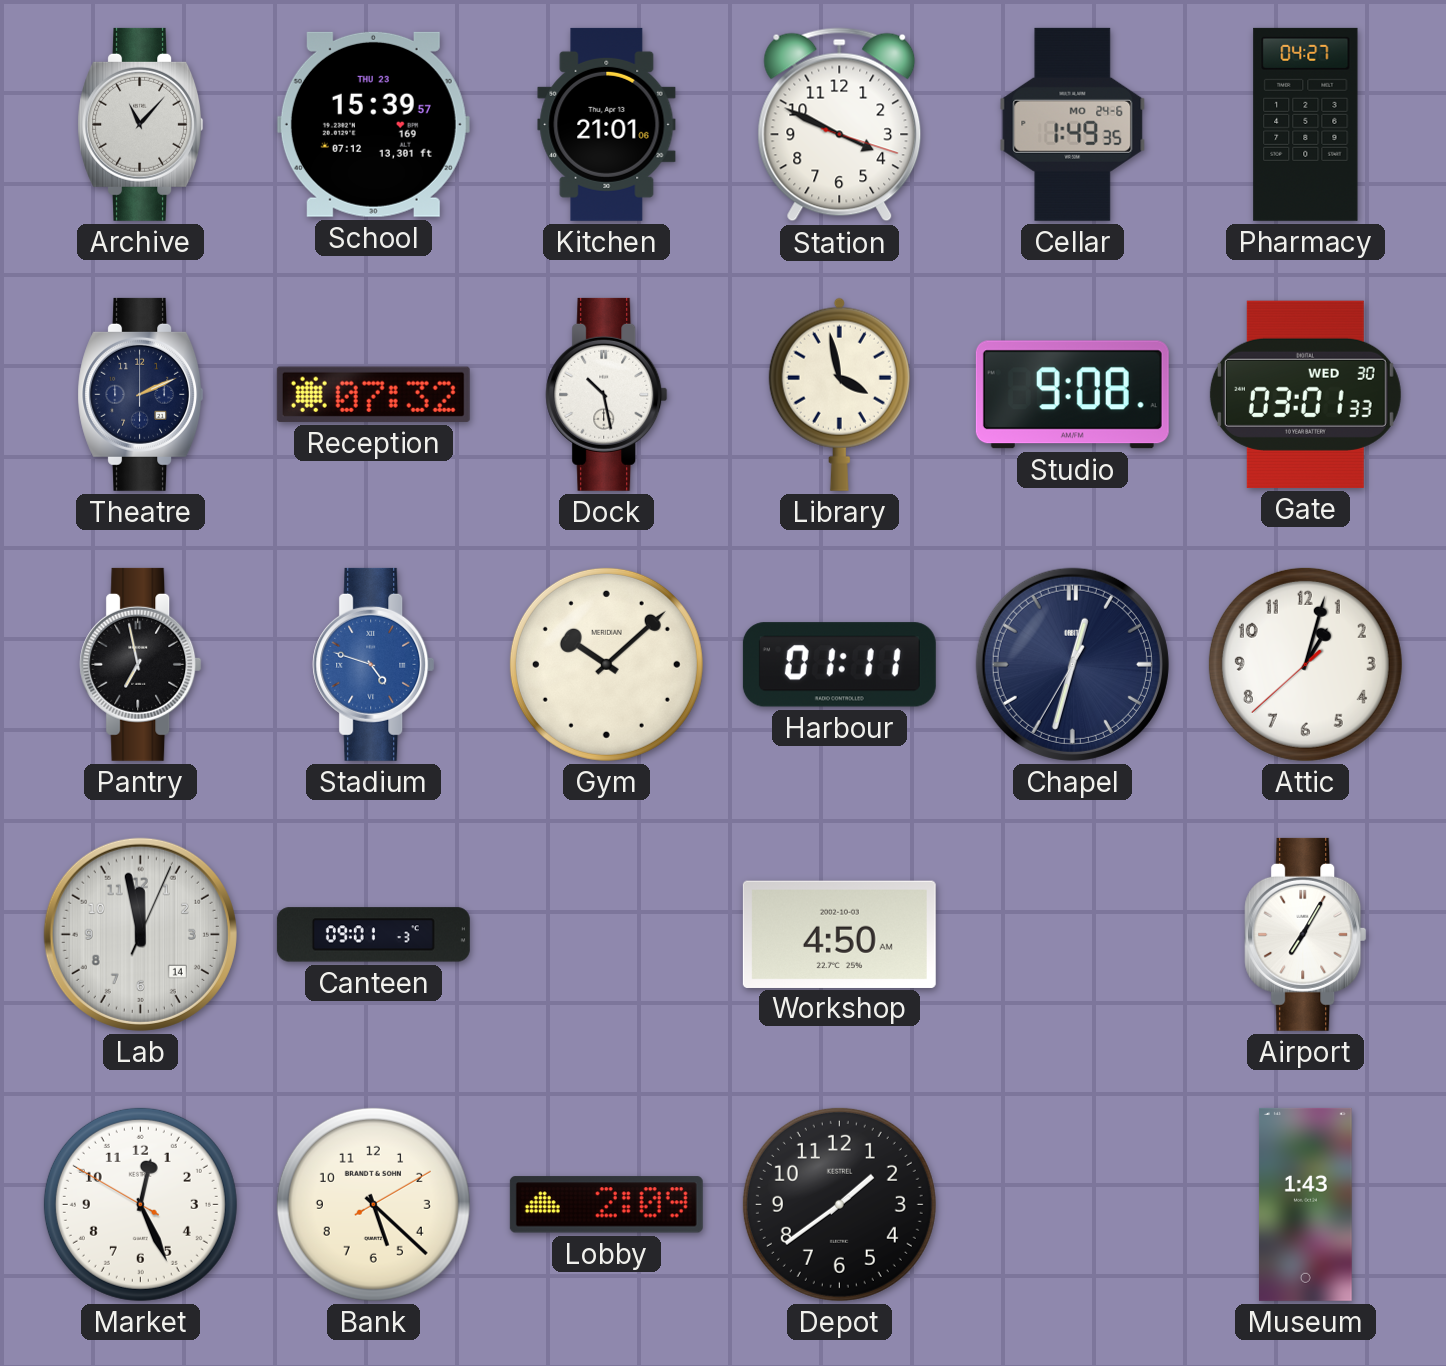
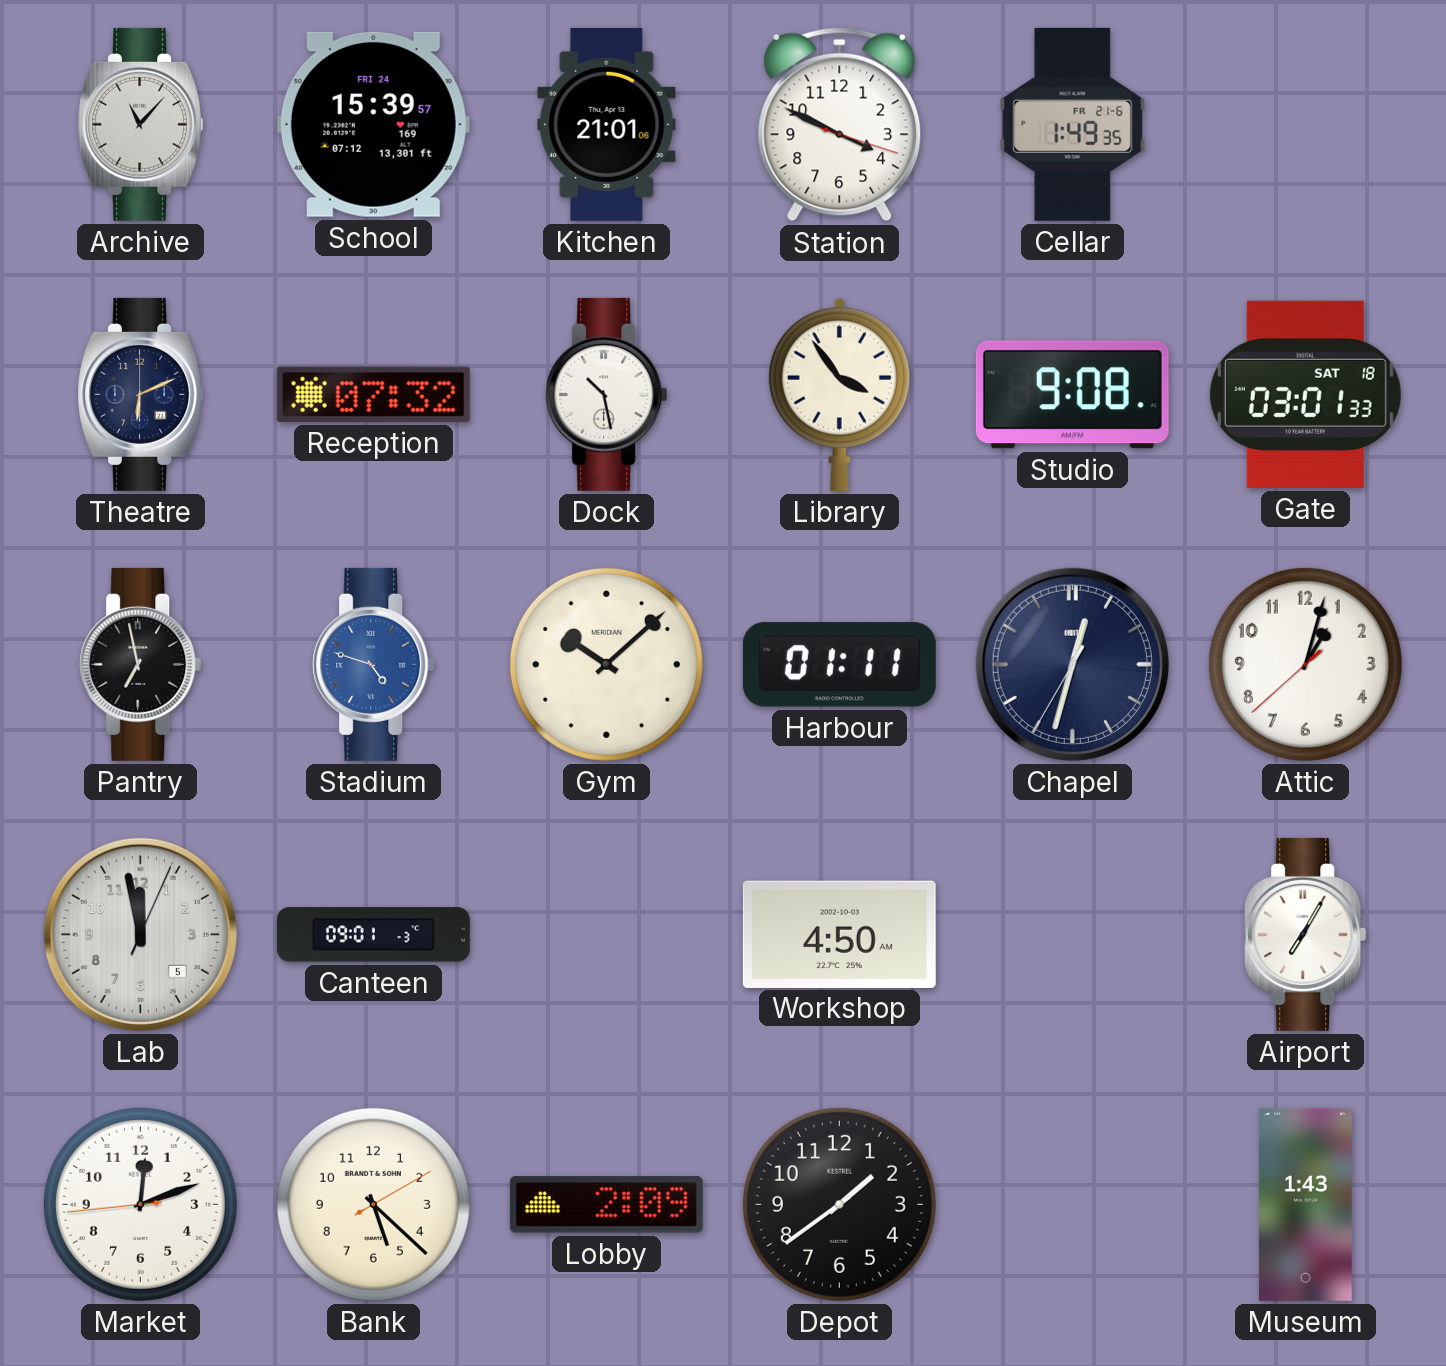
School date: THU 23 -> FRI 24
Cellar date: MO 24-6 -> FR 21-6
Pharmacy: 04:27 -> none
Theatre: 2:11 -> 6:11
Library: 3:58 -> 3:54
Gate date: WED 30 -> SAT 18
Lab date: 14 -> 5
Market: 12:25 -> 12:11
